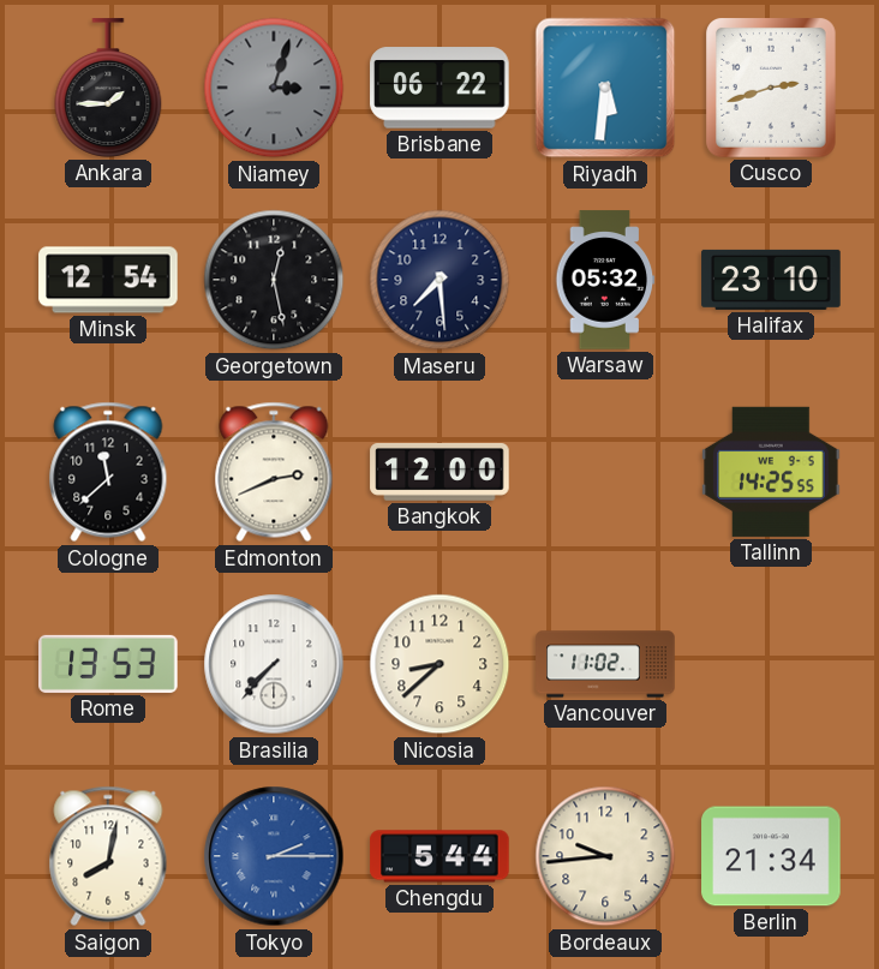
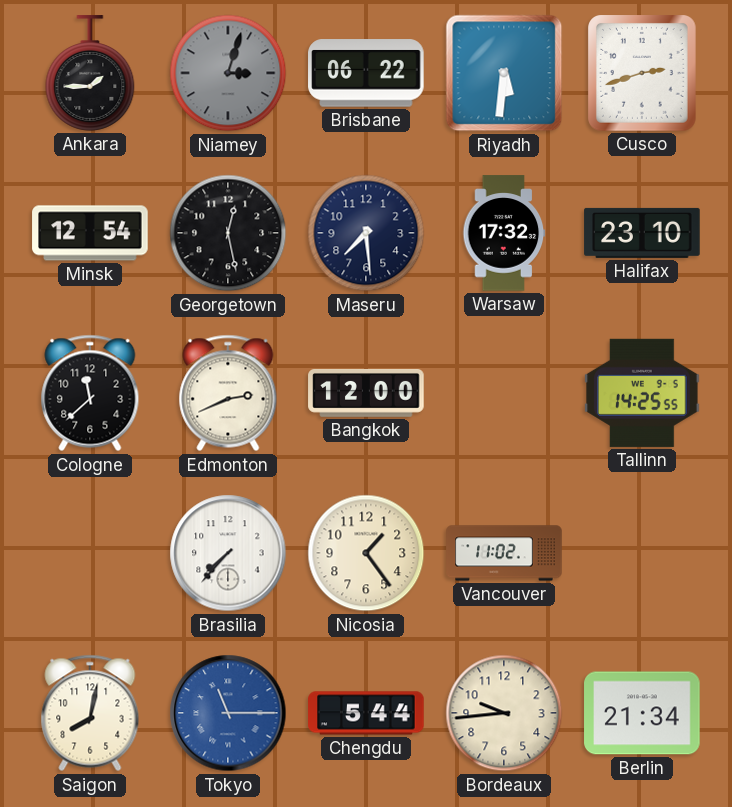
Warsaw: 05:32 -> 17:32
Rome: 13:53 -> none
Nicosia: 8:38 -> 1:24
Tokyo: 2:15 -> 11:15
